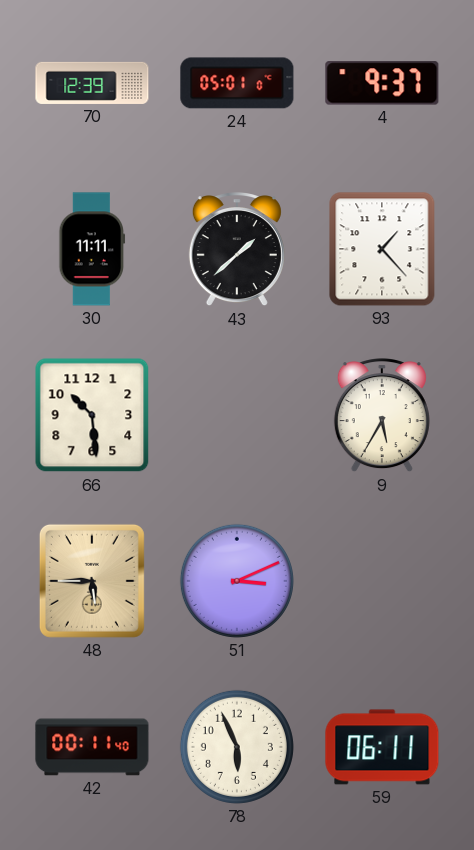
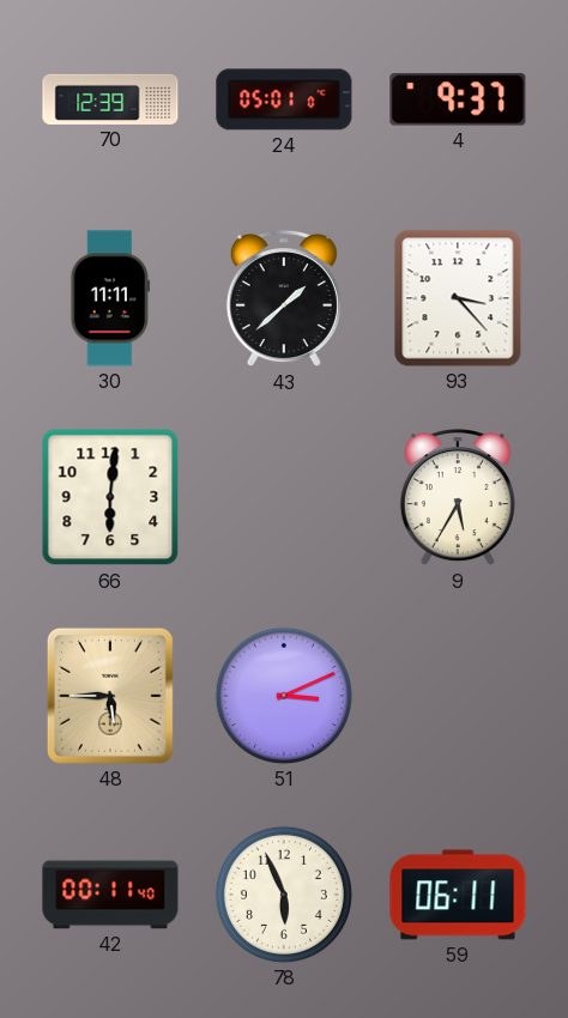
93: 1:23 -> 3:23
66: 10:29 -> 6:01
